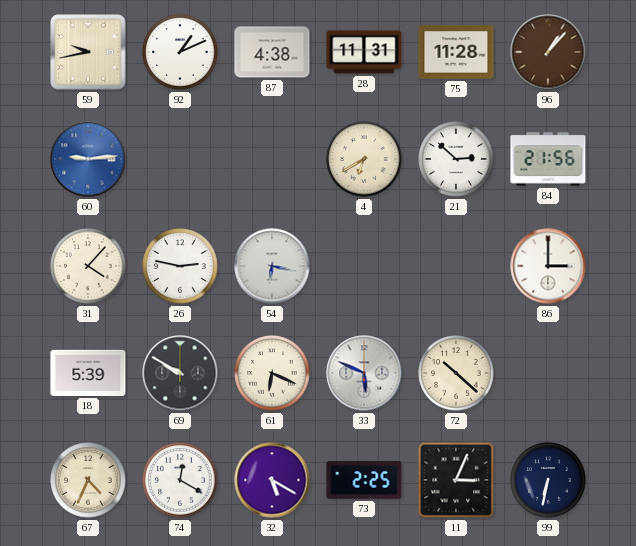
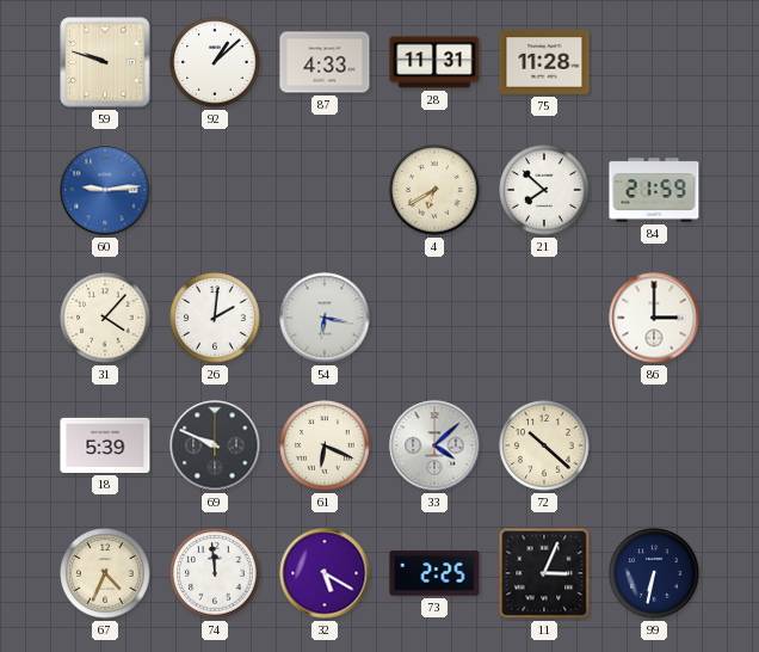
59: 9:43 -> 9:48
92: 1:11 -> 1:08
87: 4:38 -> 4:33
96: 1:07 -> none
21: 2:52 -> 7:52
84: 21:56 -> 21:59
26: 2:47 -> 2:01
69: 9:50 -> 9:49
33: 5:49 -> 4:08
74: 12:20 -> 11:59
